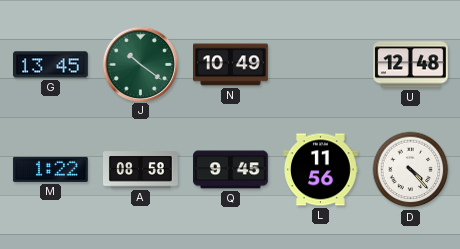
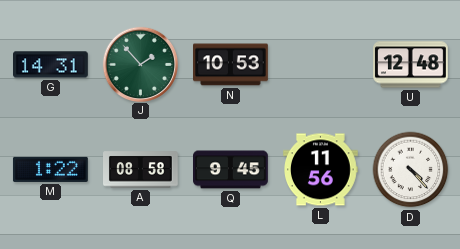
G: 13:45 -> 14:31
J: 10:21 -> 1:53
N: 10:49 -> 10:53
